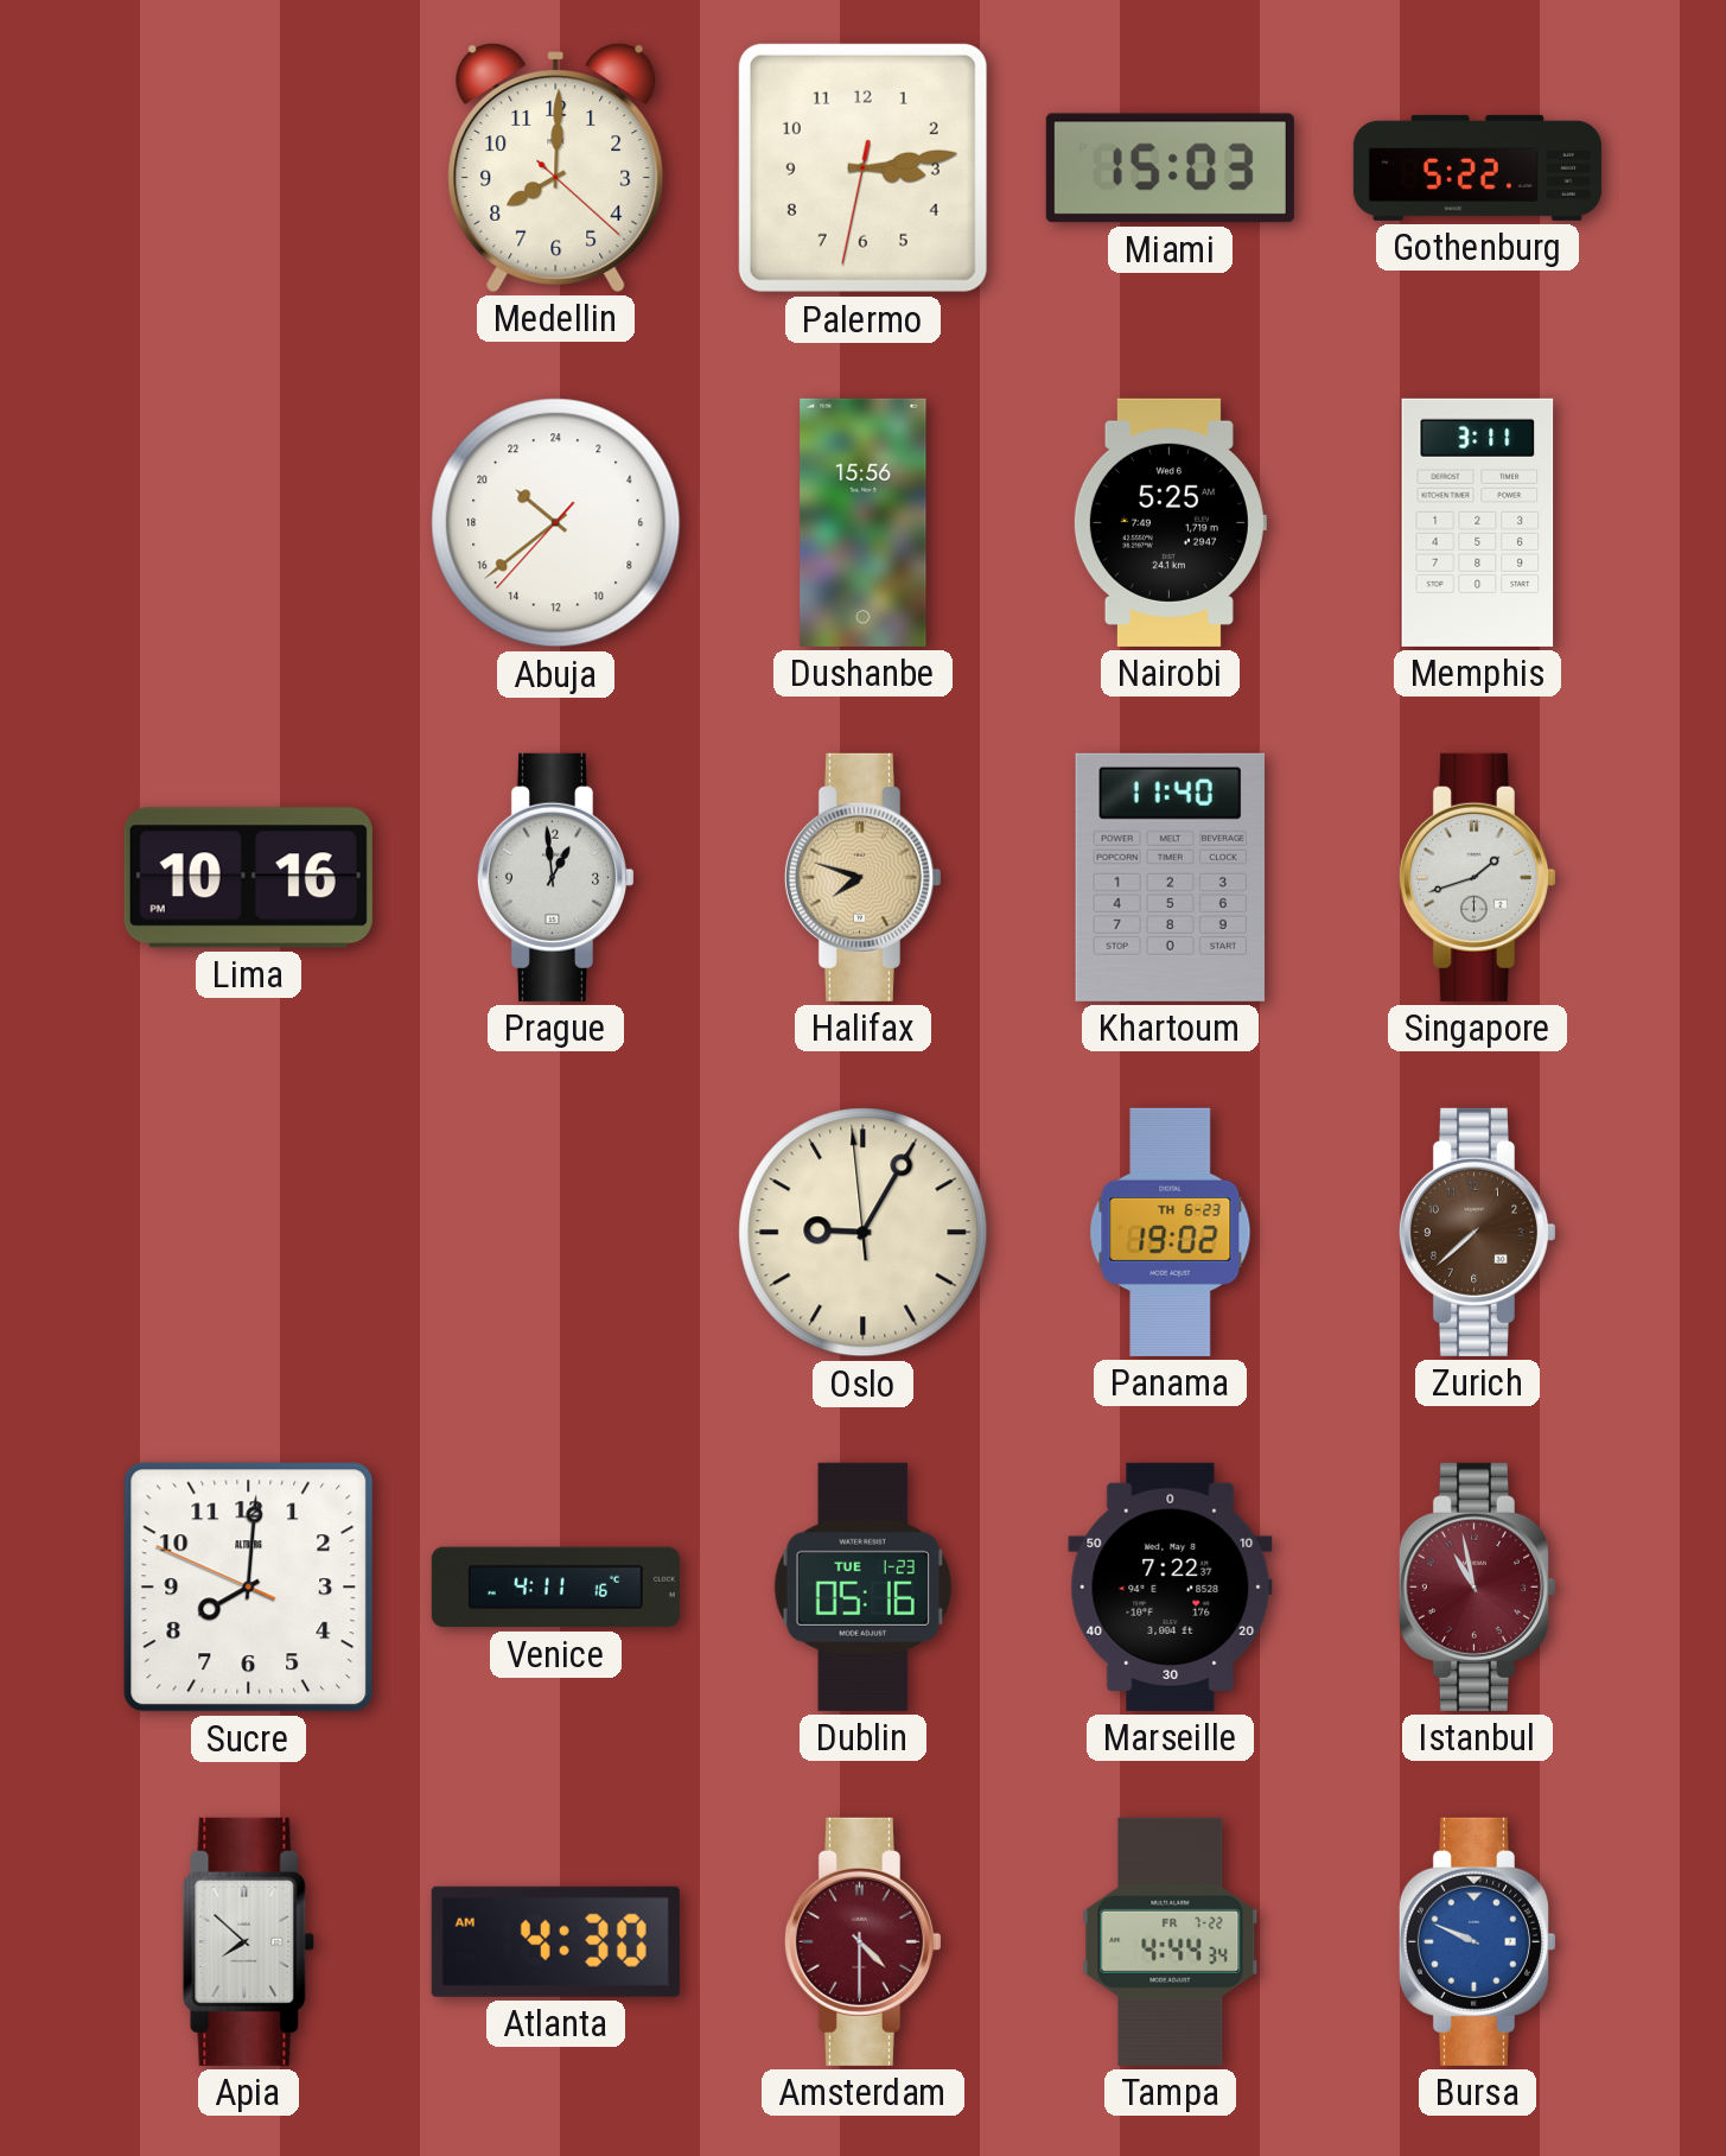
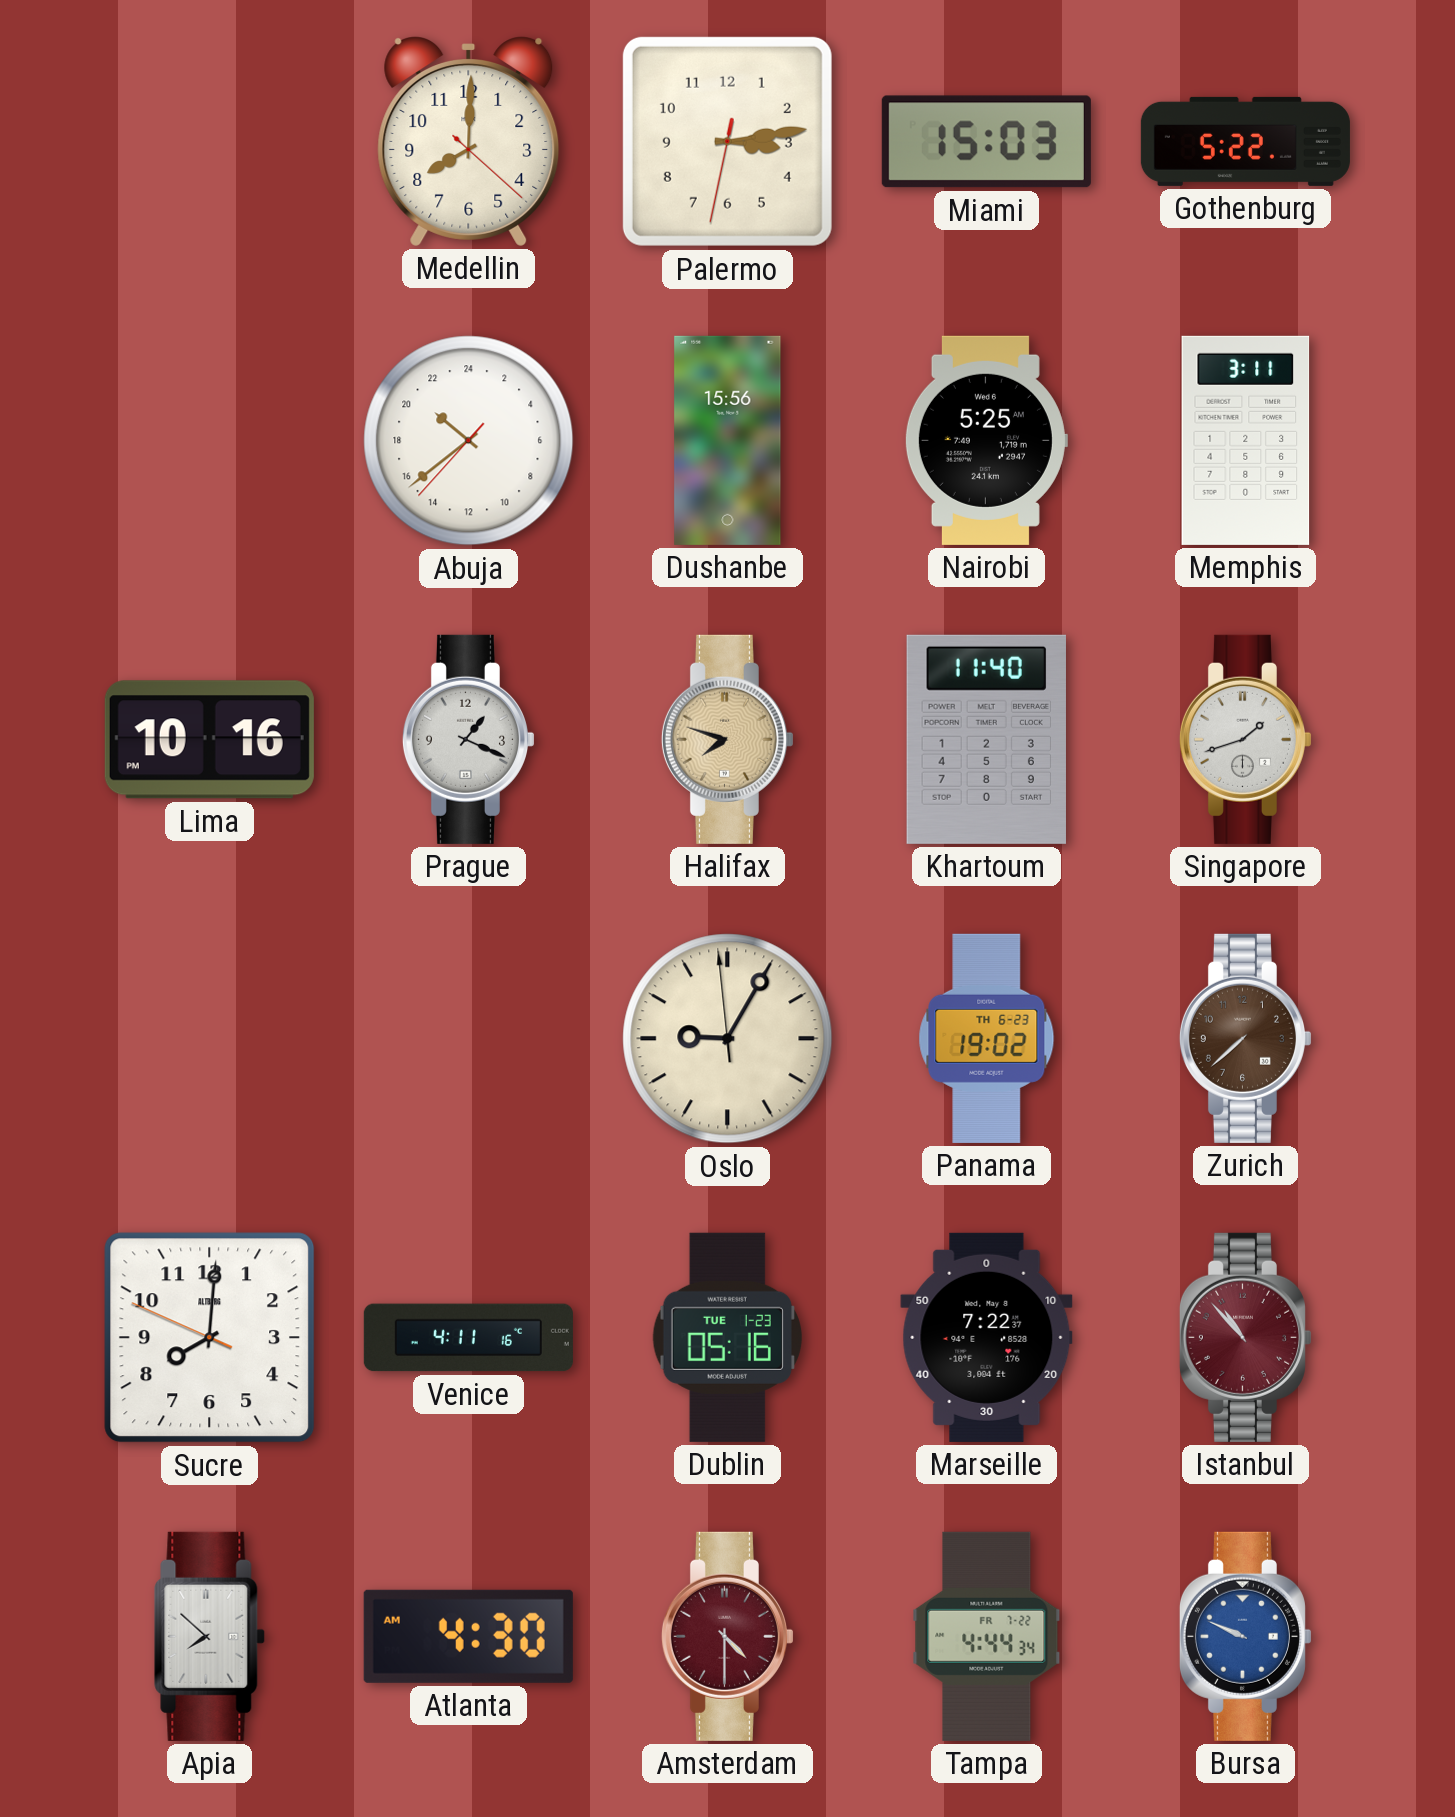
Prague: 12:59 -> 1:19
Istanbul: 10:58 -> 10:53
